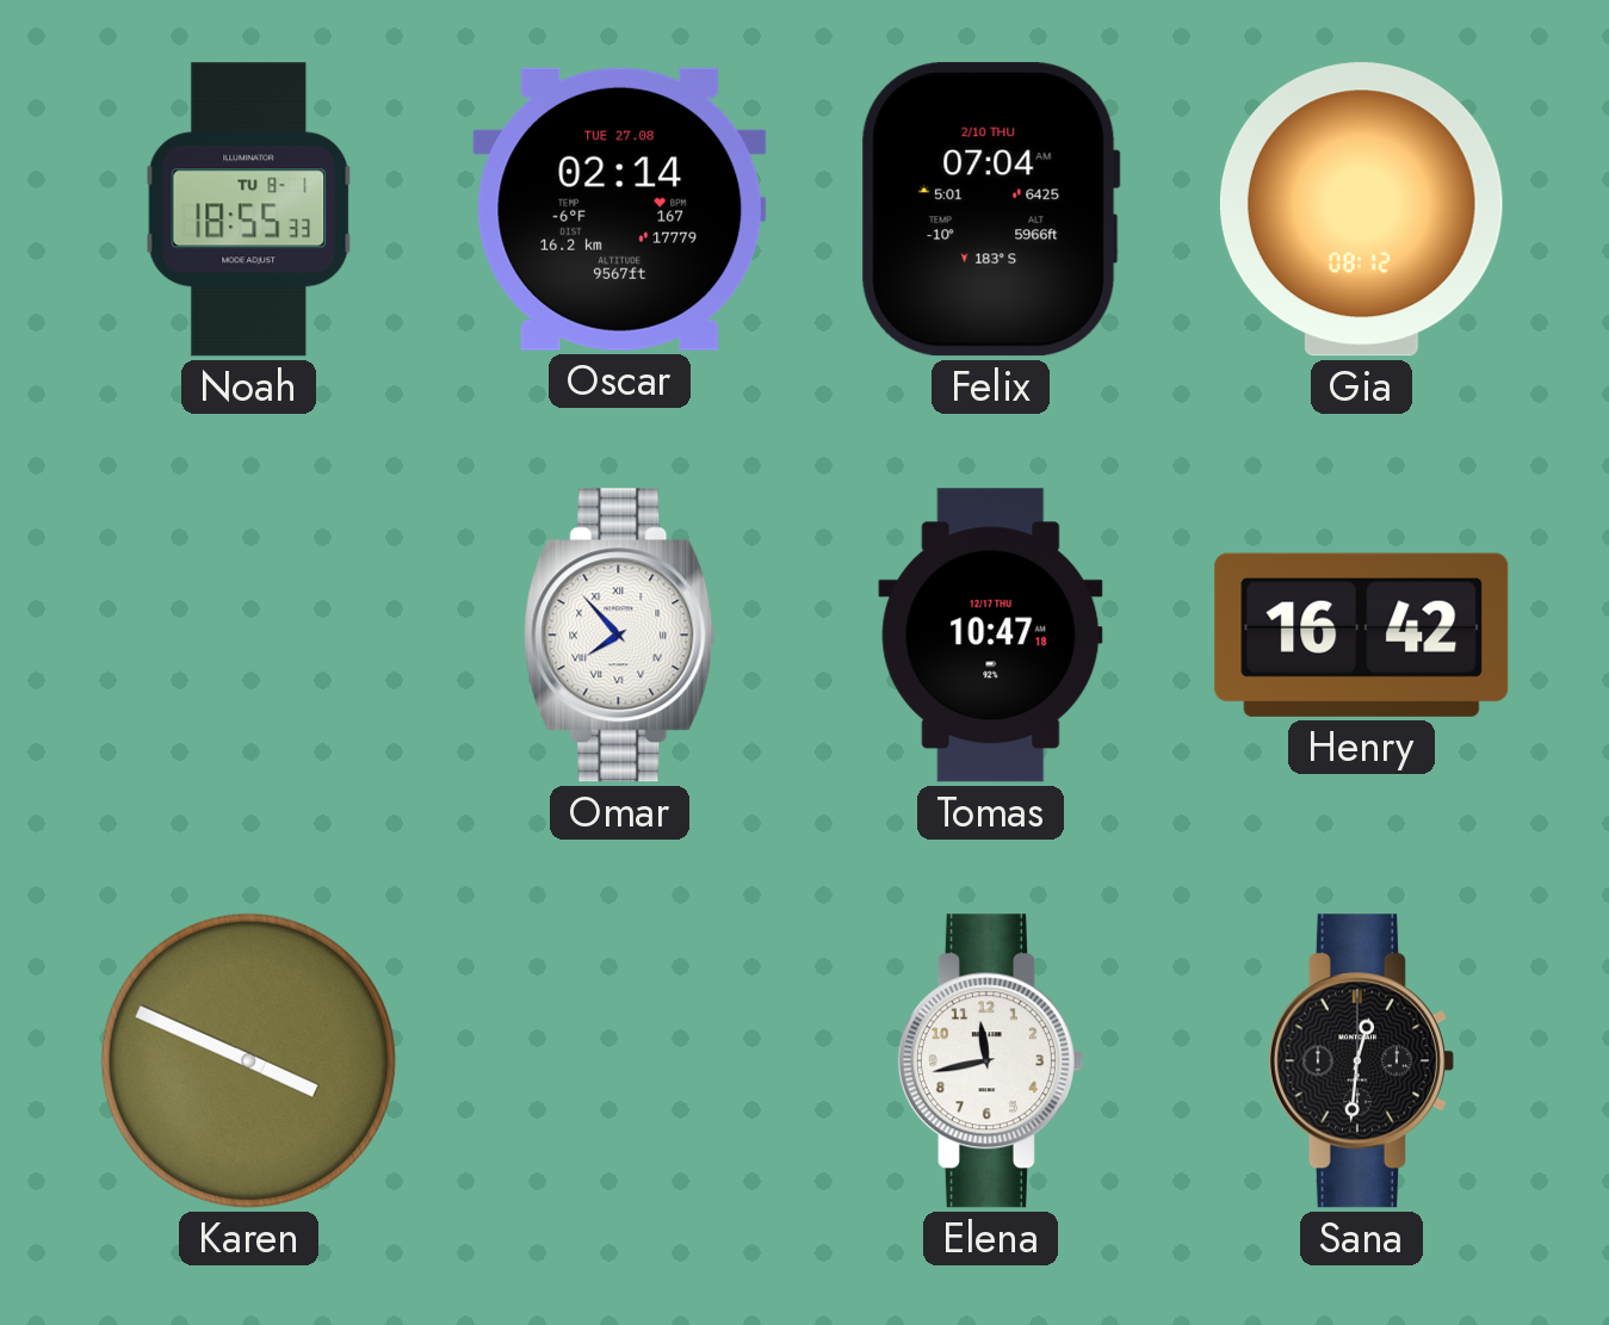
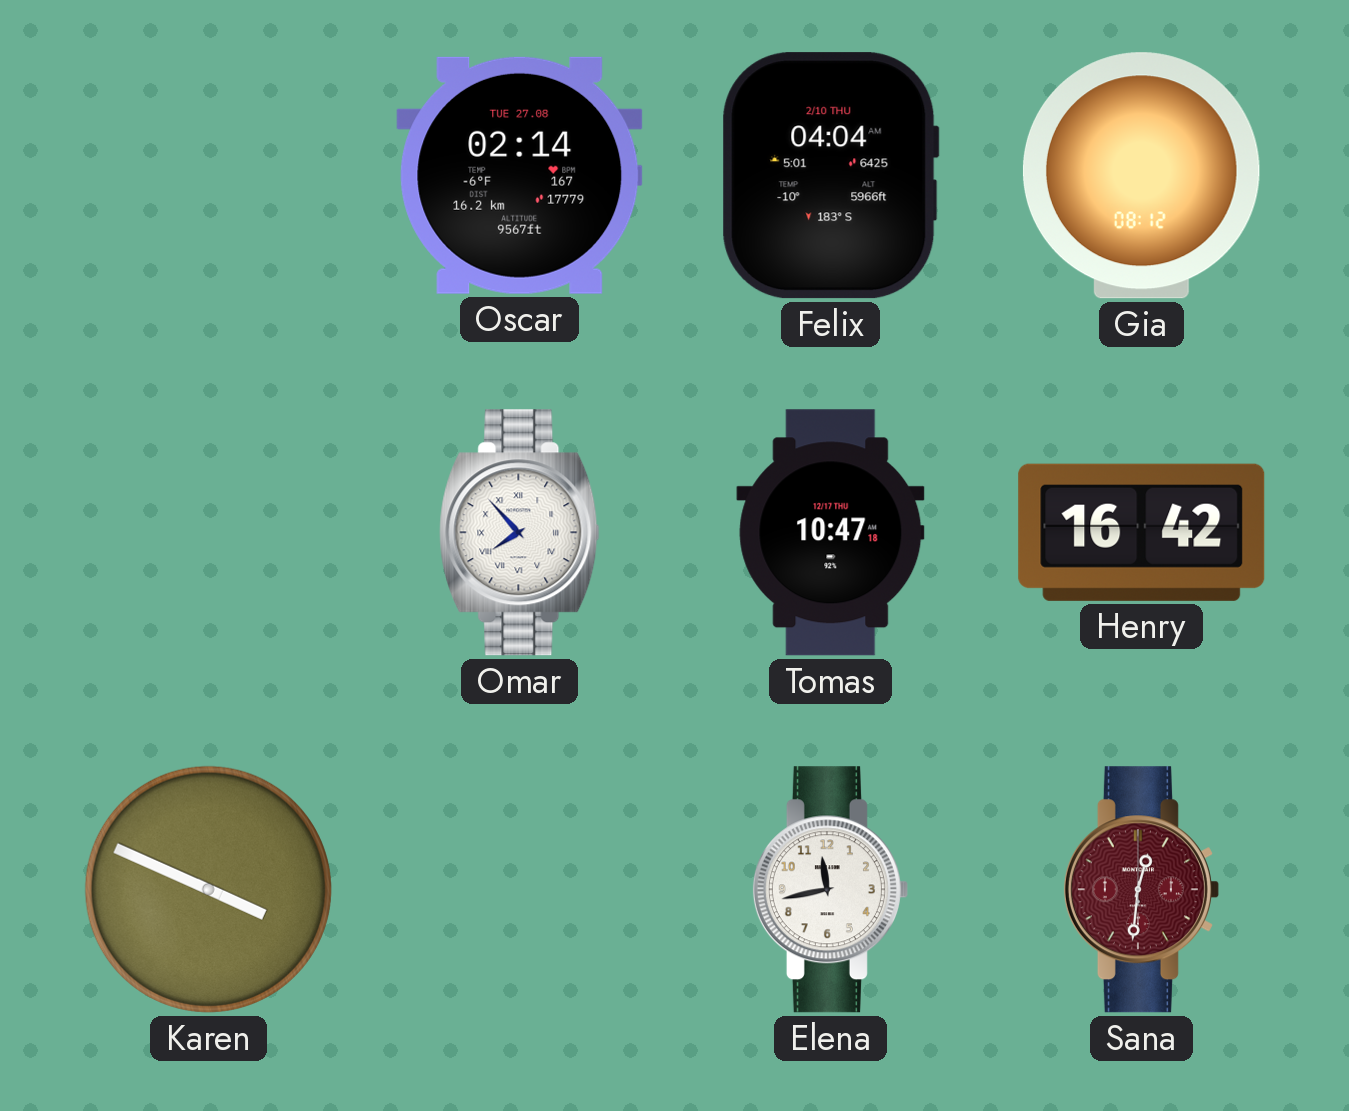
Noah: 18:55 -> none
Felix: 07:04 -> 04:04
Sana dial: black -> burgundy
